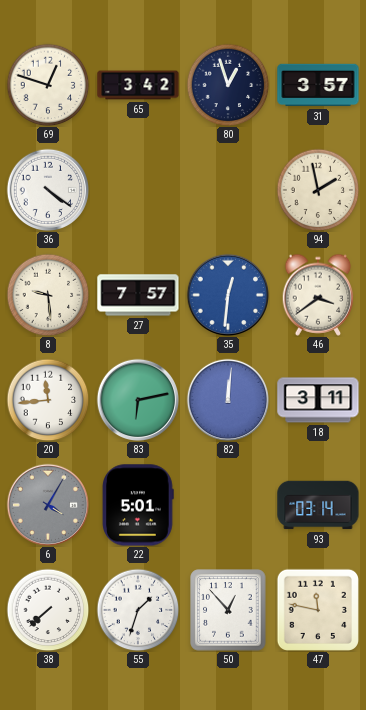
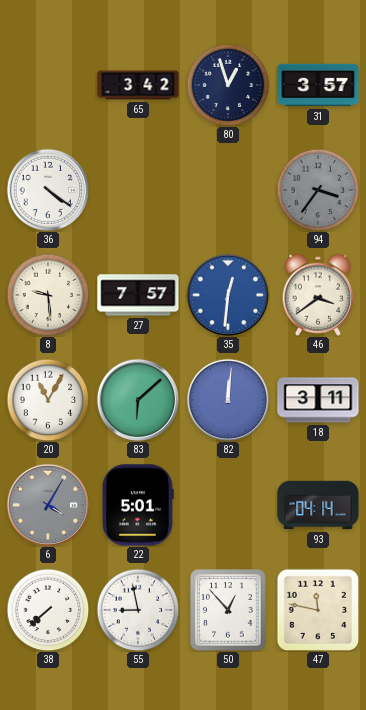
69: 12:48 -> none
94: 1:58 -> 3:36
94 dial: cream -> grey
20: 11:44 -> 11:05
83: 6:13 -> 6:08
93: 03:14 -> 04:14
55: 1:33 -> 8:58
